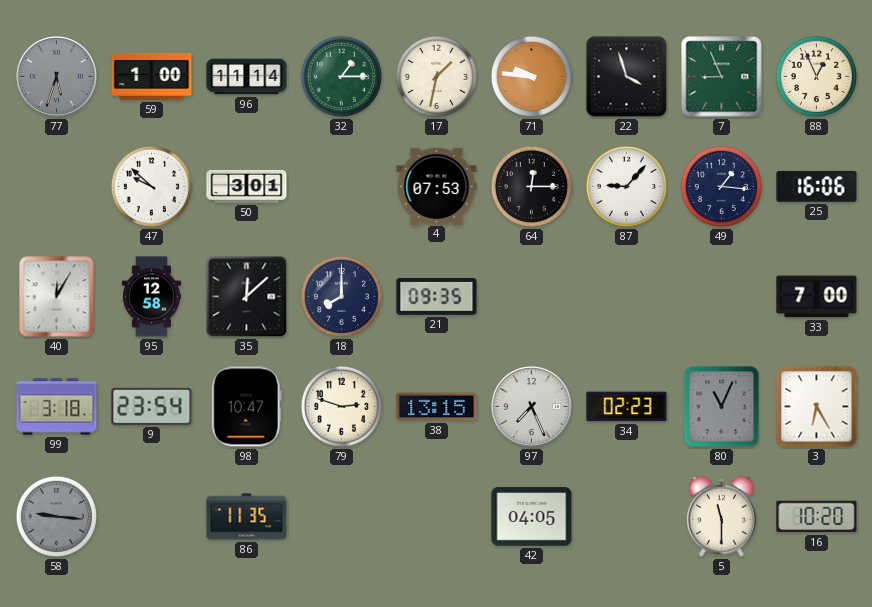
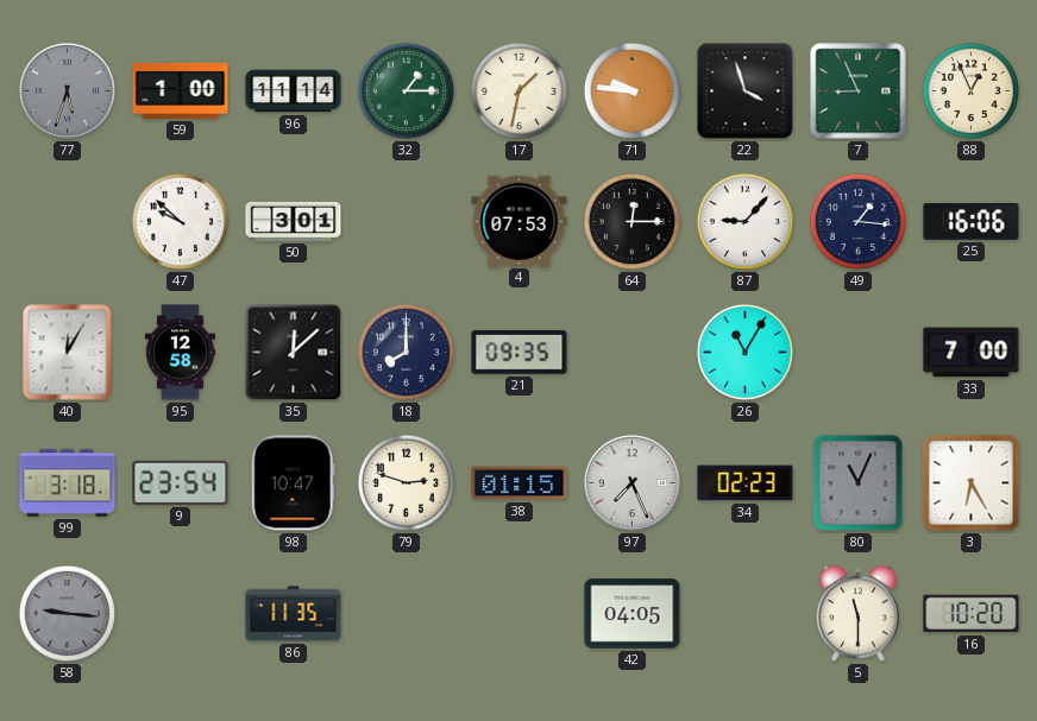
26: none -> 11:05
38: 13:15 -> 01:15
